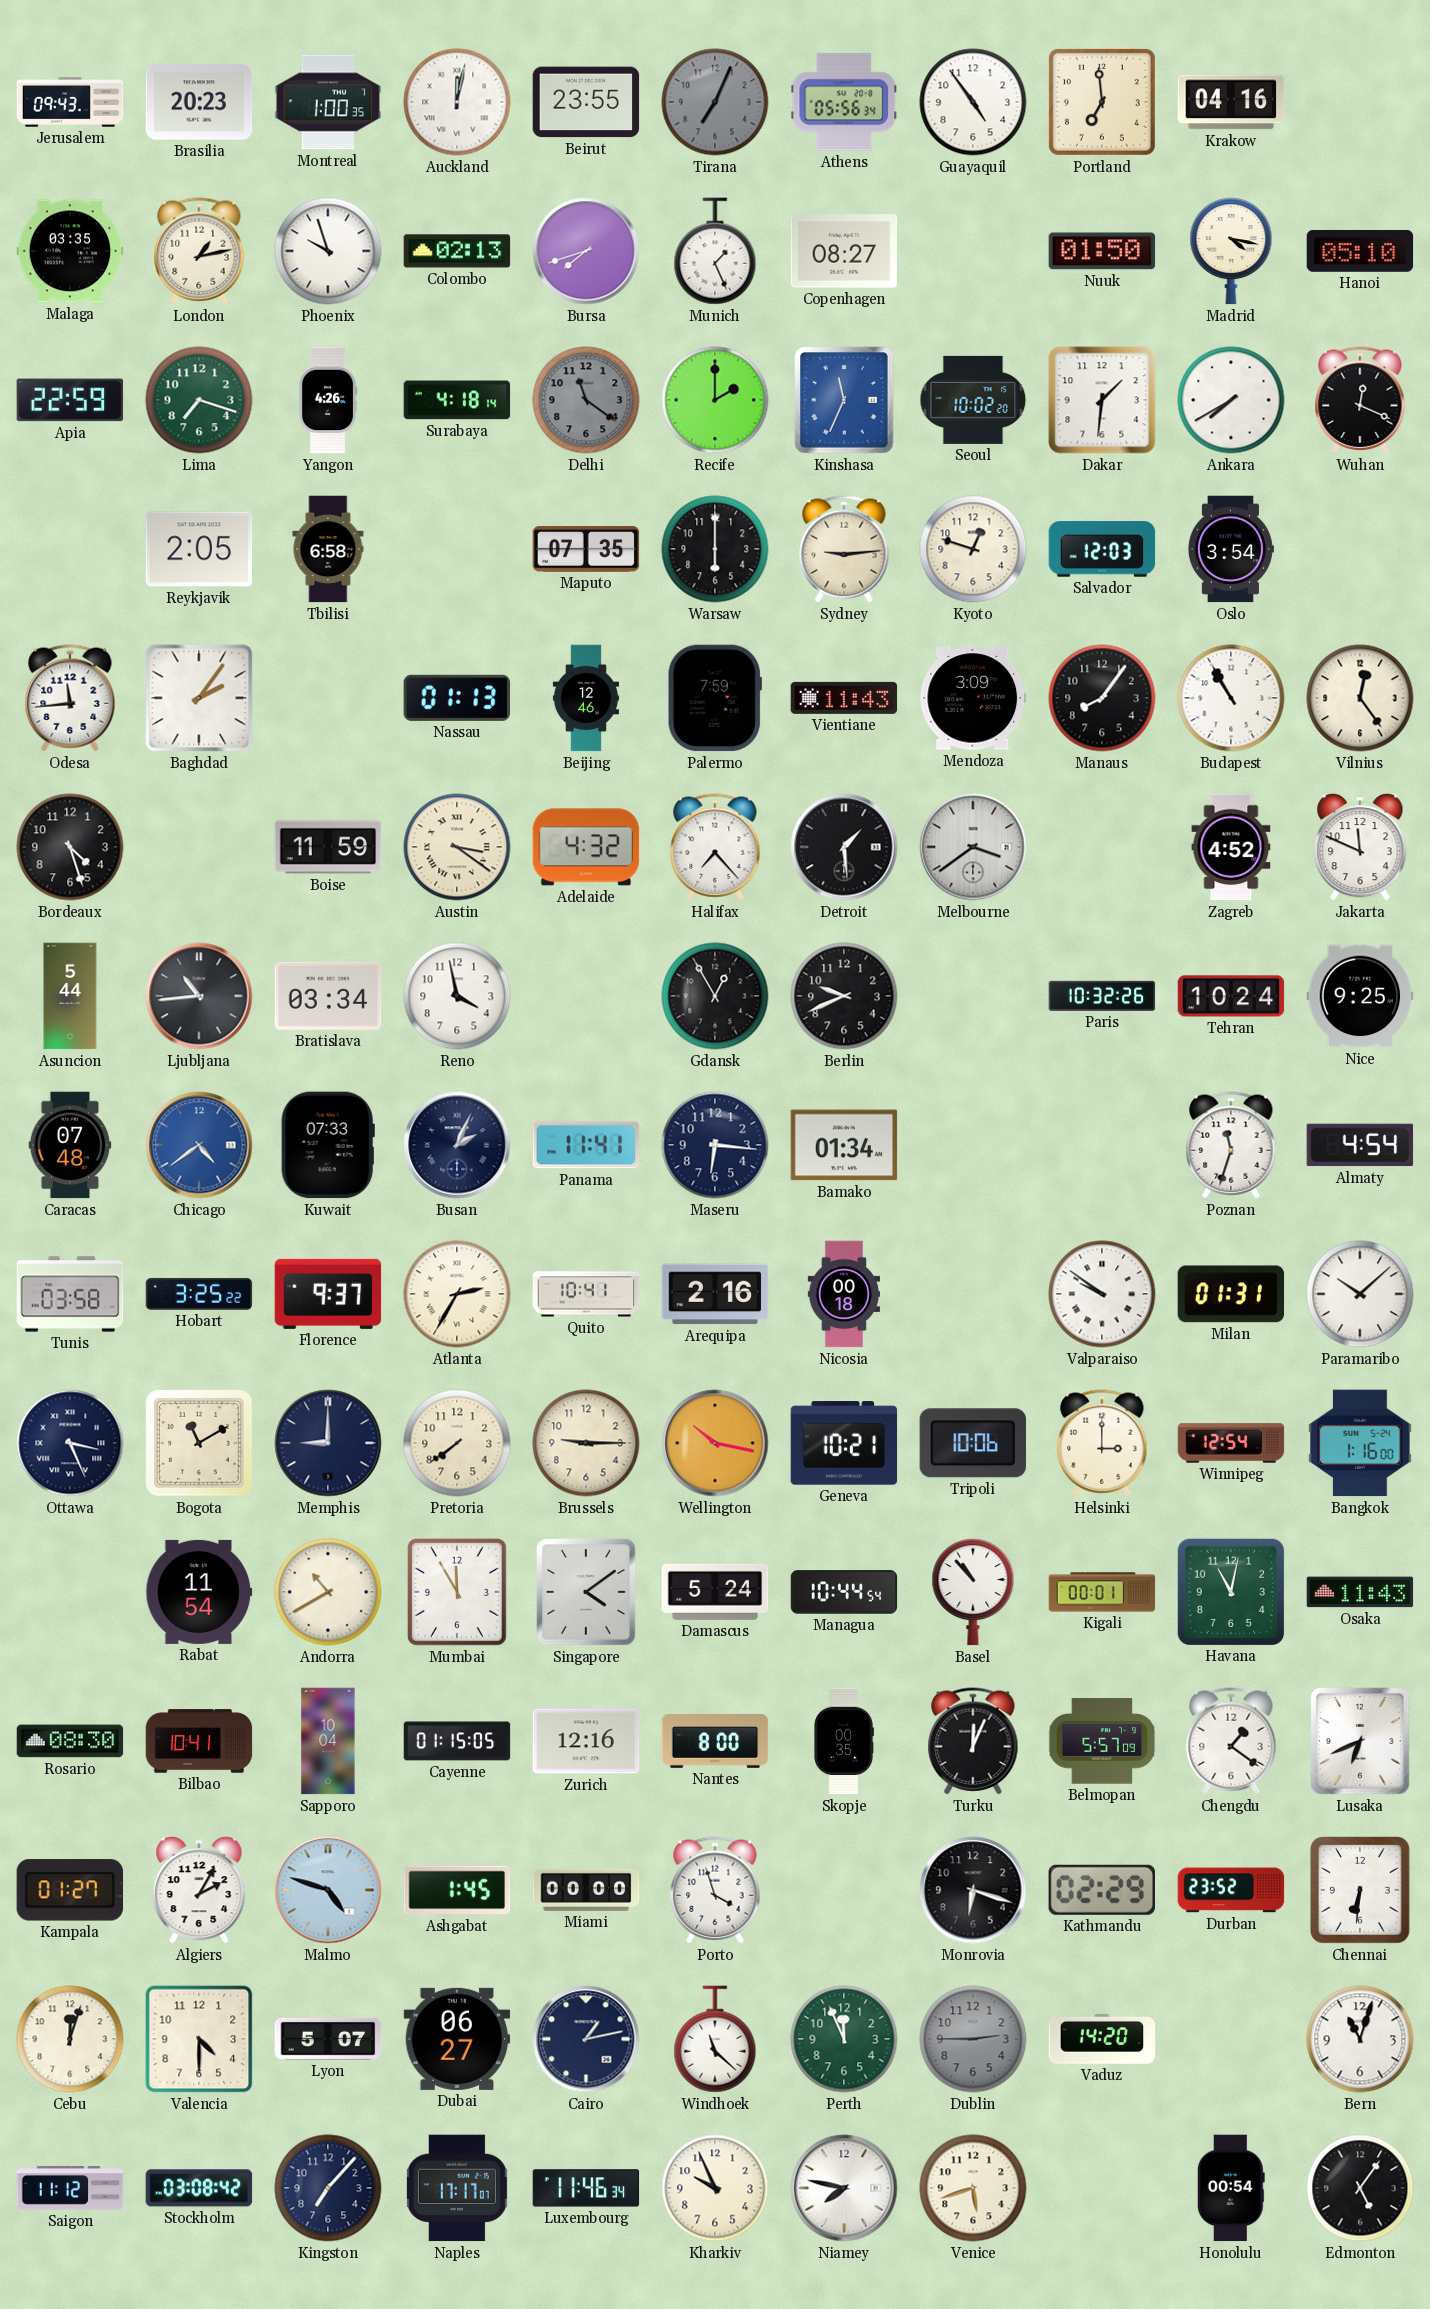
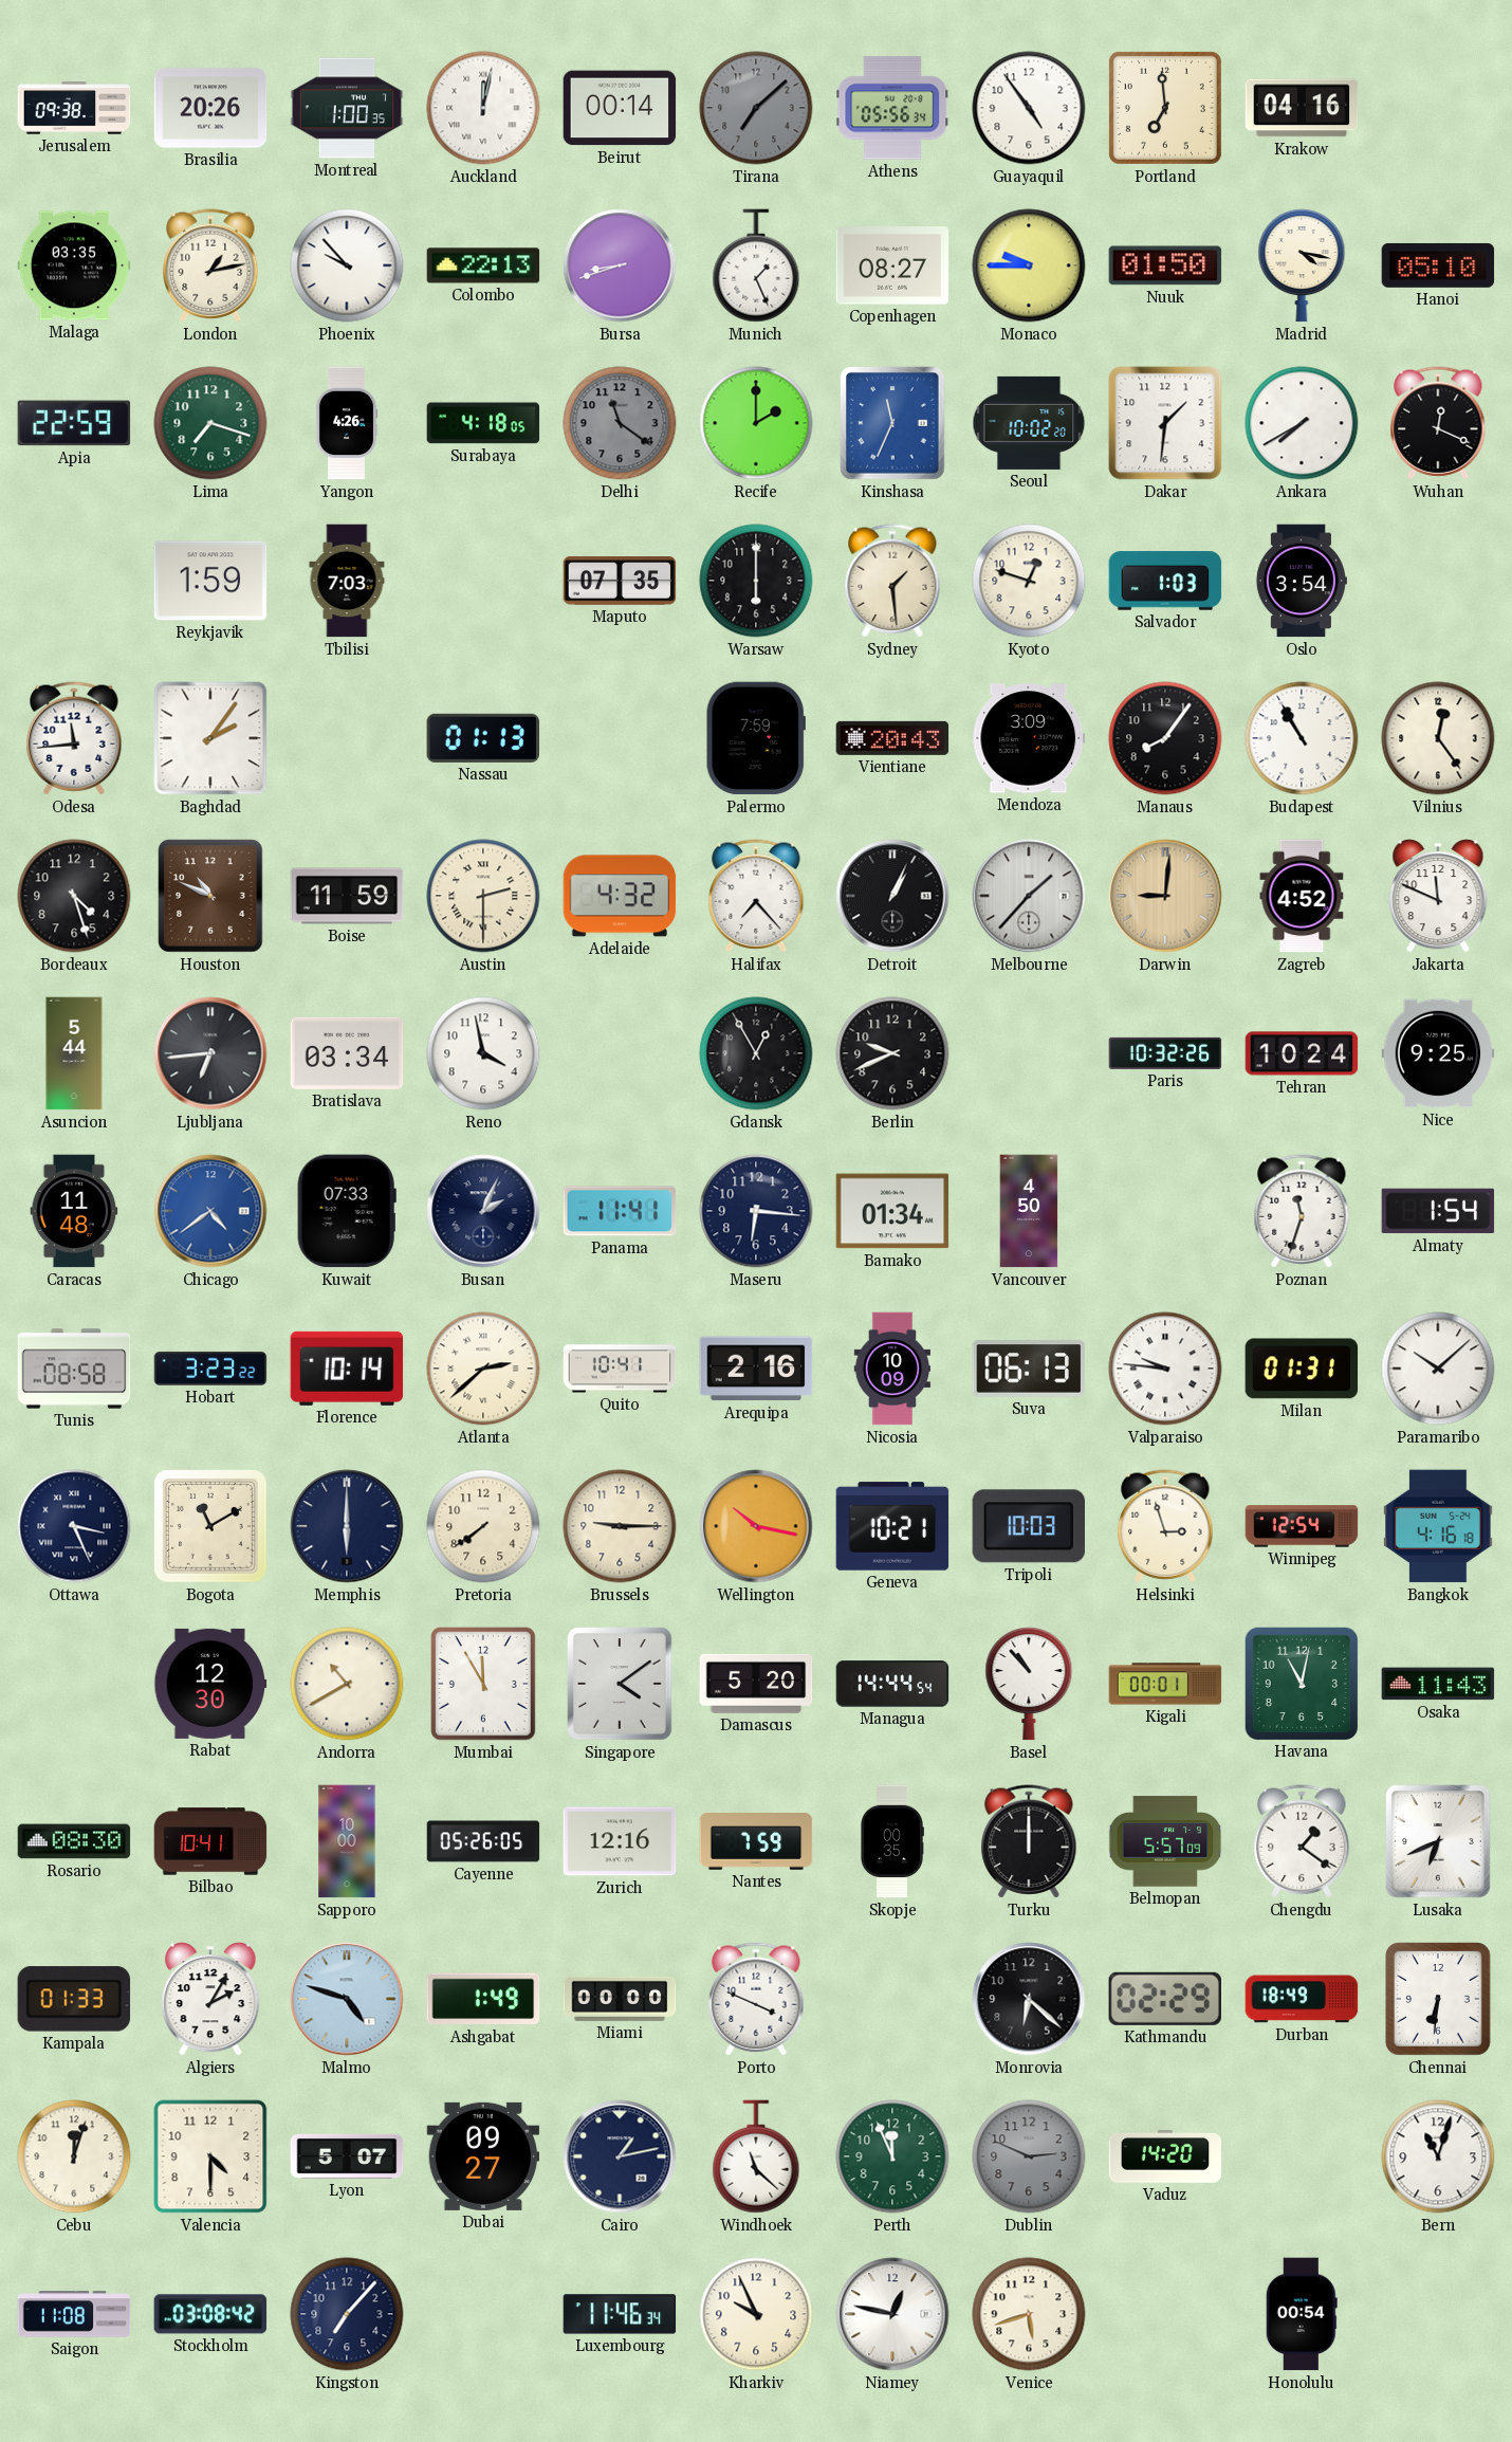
Jerusalem: 09:43 -> 09:38
Brasilia: 20:23 -> 20:26
Beirut: 23:55 -> 00:14
Tirana: 7:04 -> 7:08
Phoenix: 9:57 -> 9:53
Colombo: 02:13 -> 22:13
Bursa: 7:42 -> 8:42
Monaco: none -> 9:45
Surabaya: 4:18:14 -> 4:18:05
Reykjavik: 2:05 -> 1:59
Tbilisi: 6:58 -> 7:03
Sydney: 9:14 -> 1:29
Salvador: 12:03 -> 1:03
Beijing: 12:46 -> none
Vientiane: 11:43 -> 20:43
Houston: none -> 10:49
Austin: 3:21 -> 2:30
Detroit: 1:29 -> 1:04
Melbourne: 3:39 -> 1:37
Darwin: none -> 9:01
Ljubljana: 10:44 -> 6:44
Caracas: 07:48 -> 11:48
Vancouver: none -> 4:50
Almaty: 4:54 -> 1:54
Tunis: 03:58 -> 08:58
Hobart: 3:25 -> 3:23
Florence: 9:37 -> 10:14
Atlanta: 2:35 -> 2:38
Nicosia: 00:18 -> 10:09
Suva: none -> 06:13
Valparaiso: 9:51 -> 9:46
Memphis: 9:00 -> 6:00
Tripoli: 10:06 -> 10:03
Helsinki: 3:00 -> 2:57
Bangkok: 1:16 -> 4:16
Rabat: 11:54 -> 12:30
Damascus: 5:24 -> 5:20
Managua: 10:44 -> 14:44
Sapporo: 10:04 -> 10:00
Cayenne: 01:15 -> 05:26
Nantes: 8:00 -> 7:59
Turku: 12:04 -> 12:00
Kampala: 01:27 -> 01:33
Ashgabat: 1:45 -> 1:49
Porto: 3:57 -> 3:49
Monrovia: 6:18 -> 6:22
Durban: 23:52 -> 18:49
Dubai: 06:27 -> 09:27
Dublin: 2:45 -> 2:49
Saigon: 11:12 -> 11:08
Naples: 17:17 -> none
Niamey: 7:47 -> 12:47
Edmonton: 5:06 -> none
